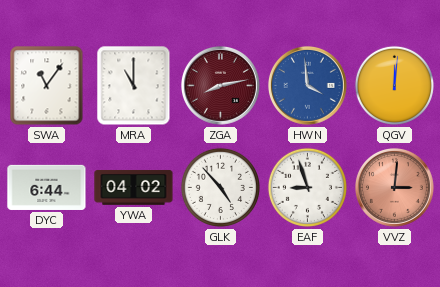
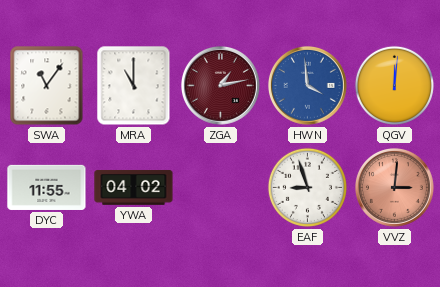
ZGA: 8:13 -> 1:13
DYC: 6:44 -> 11:55
GLK: 4:53 -> none
